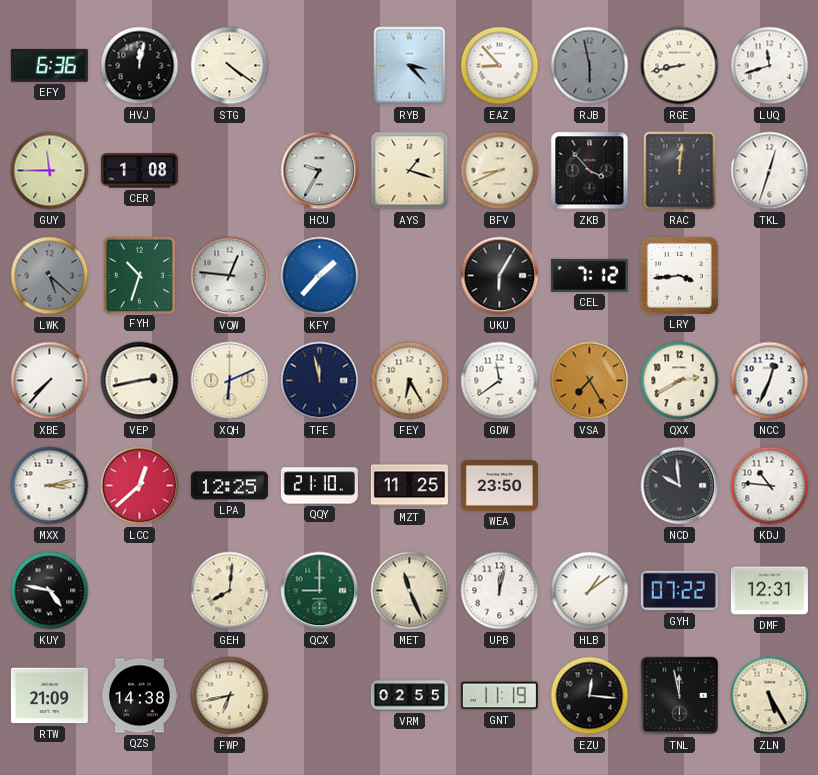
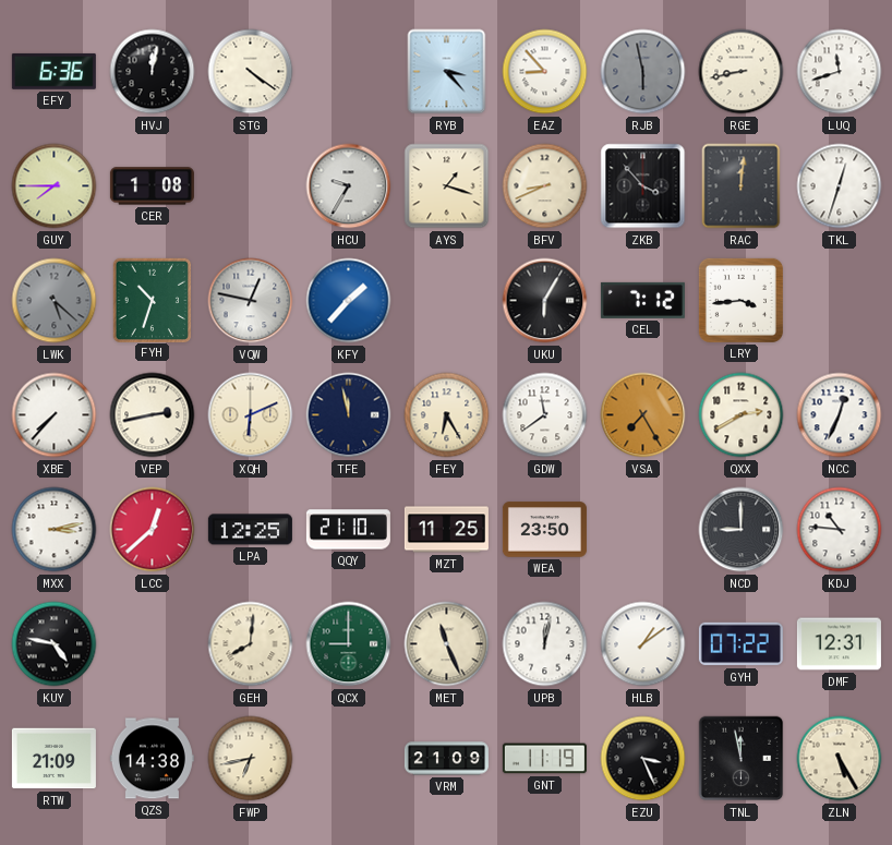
GUY: 11:45 -> 7:45
VQW: 12:46 -> 12:47
NCD: 9:59 -> 9:00
VRM: 02:55 -> 21:09
EZU: 12:16 -> 3:26
